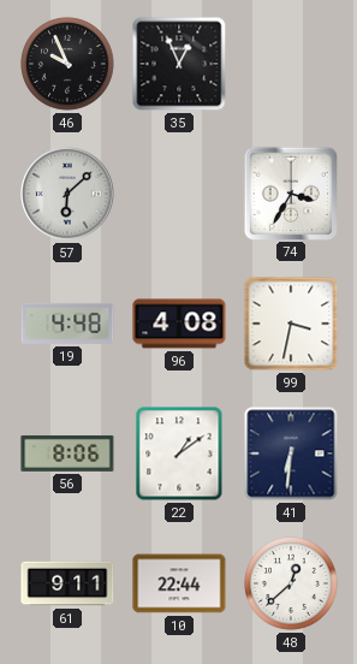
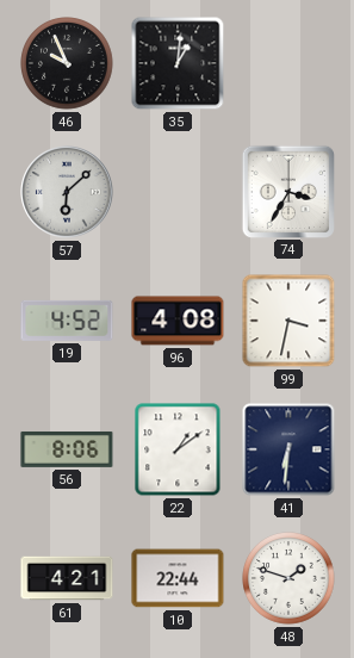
35: 12:56 -> 1:01
19: 4:48 -> 4:52
61: 9:11 -> 4:21
48: 12:38 -> 1:48
